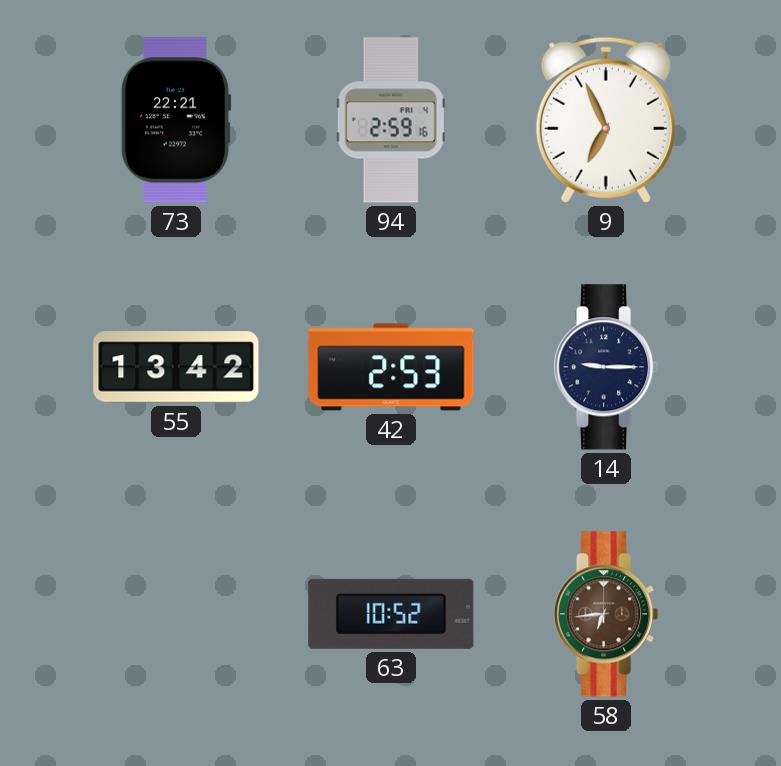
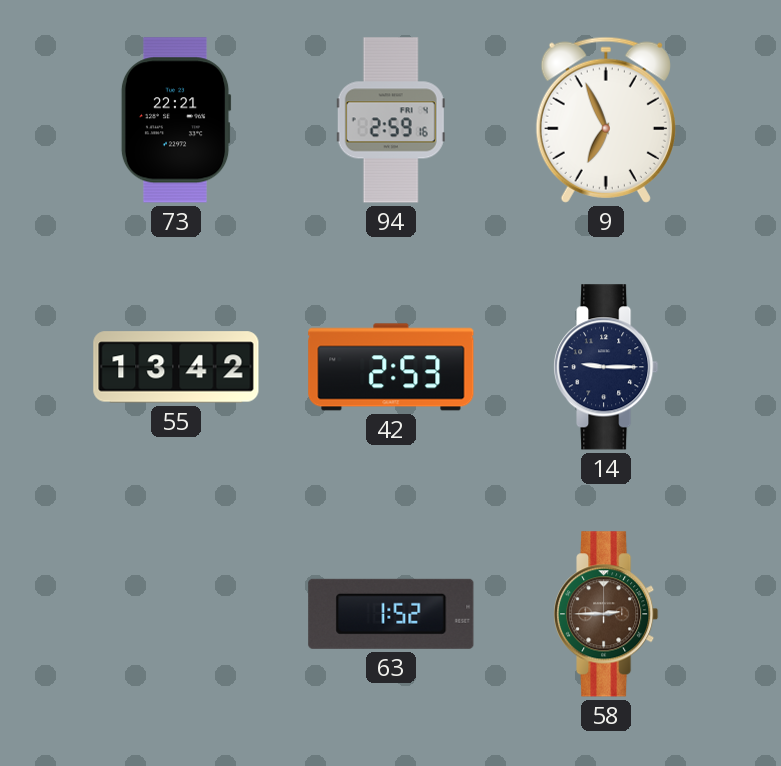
63: 10:52 -> 1:52
58: 6:44 -> 2:45
